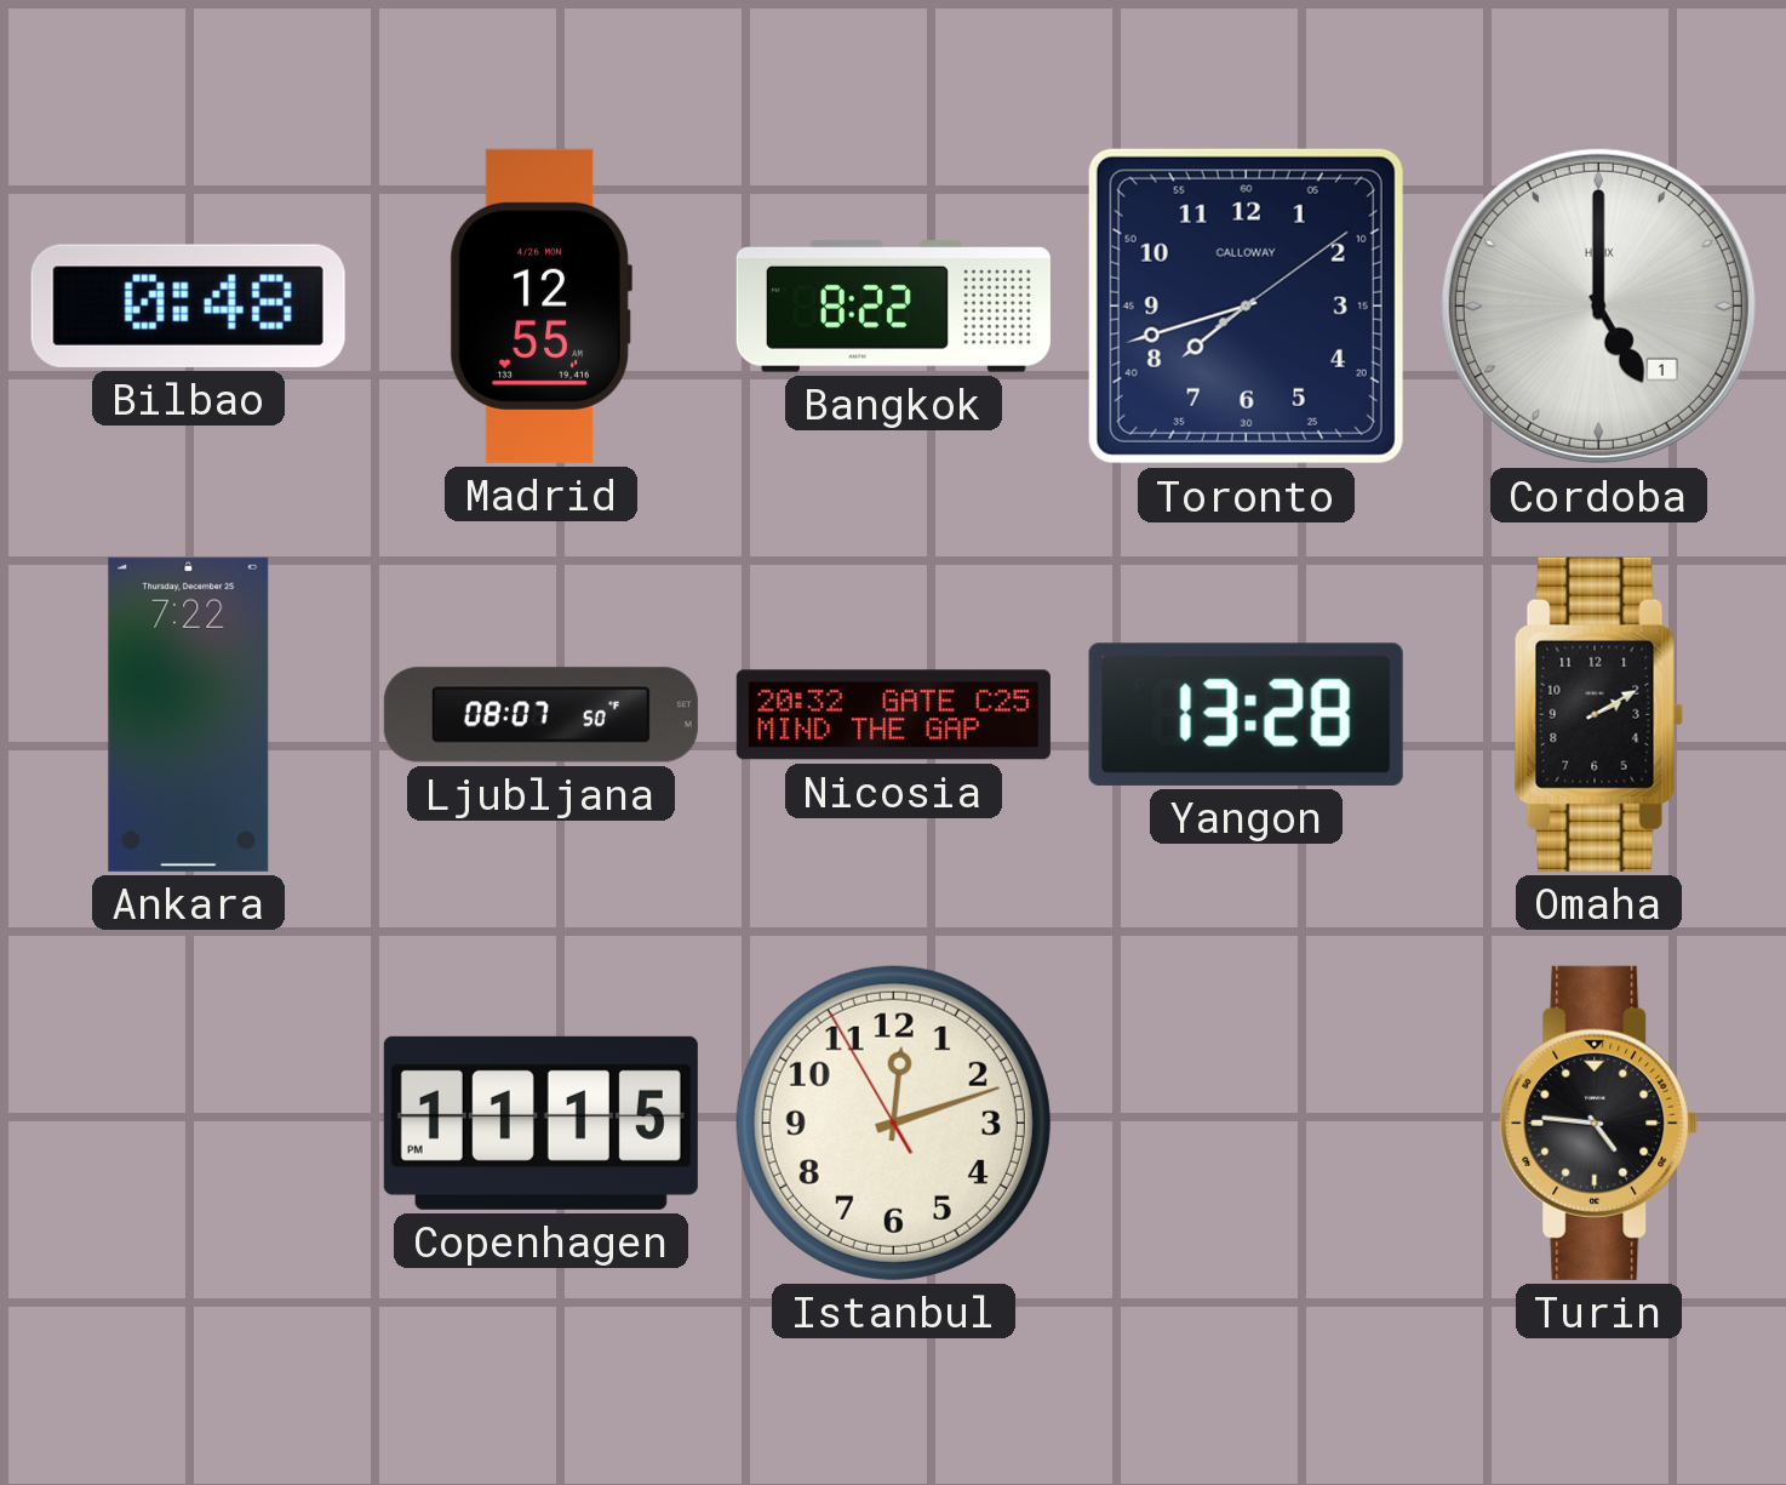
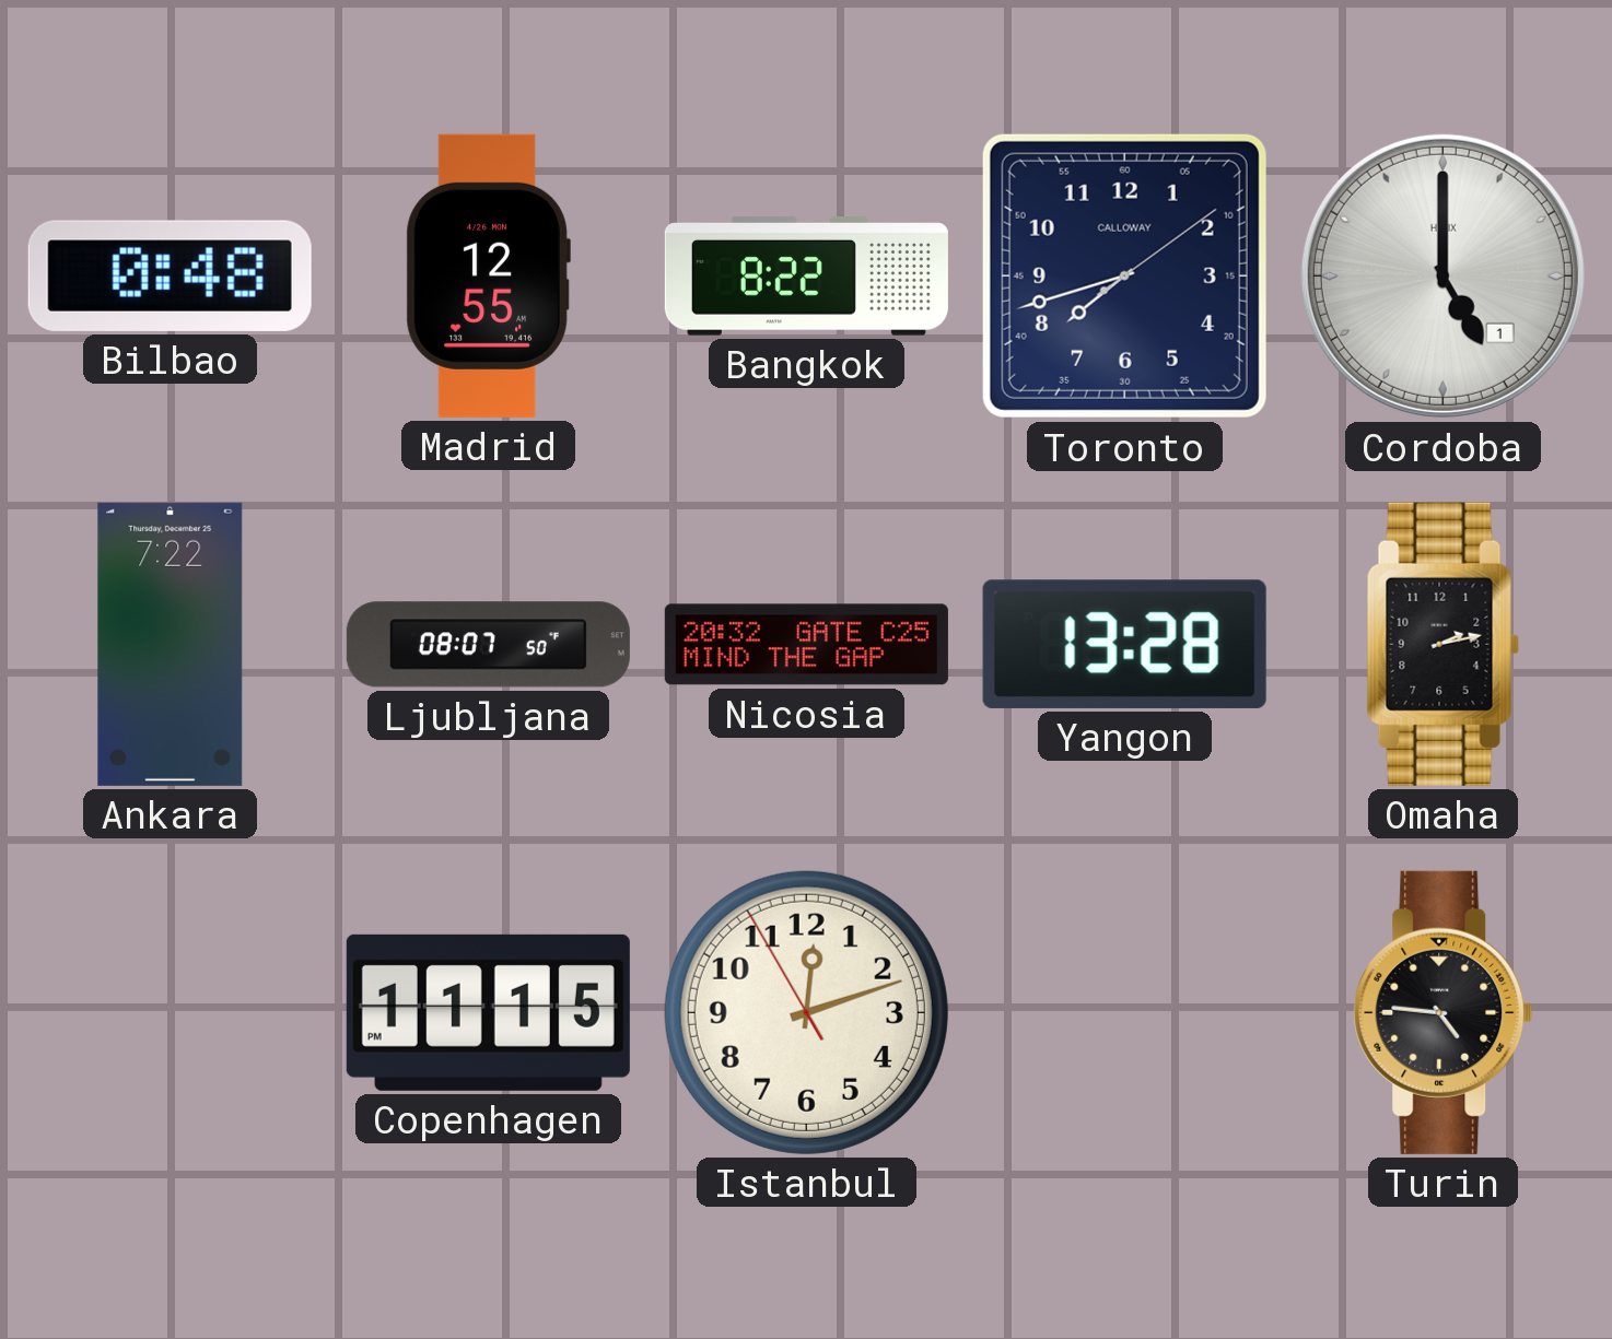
Omaha: 2:10 -> 2:13
